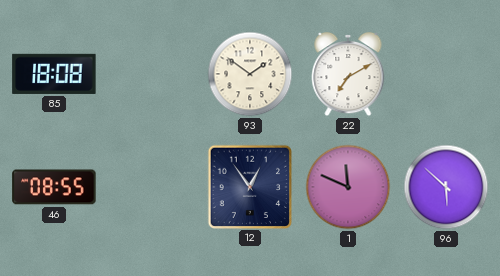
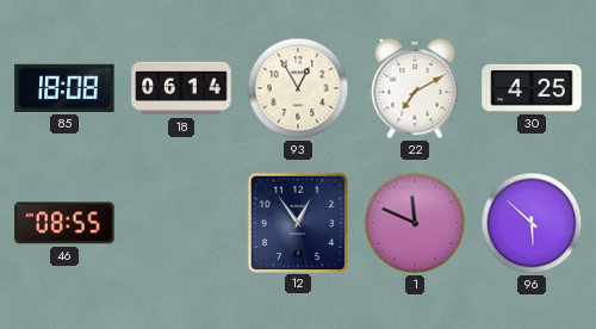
18: none -> 06:14
93: 1:51 -> 12:55
30: none -> 4:25
